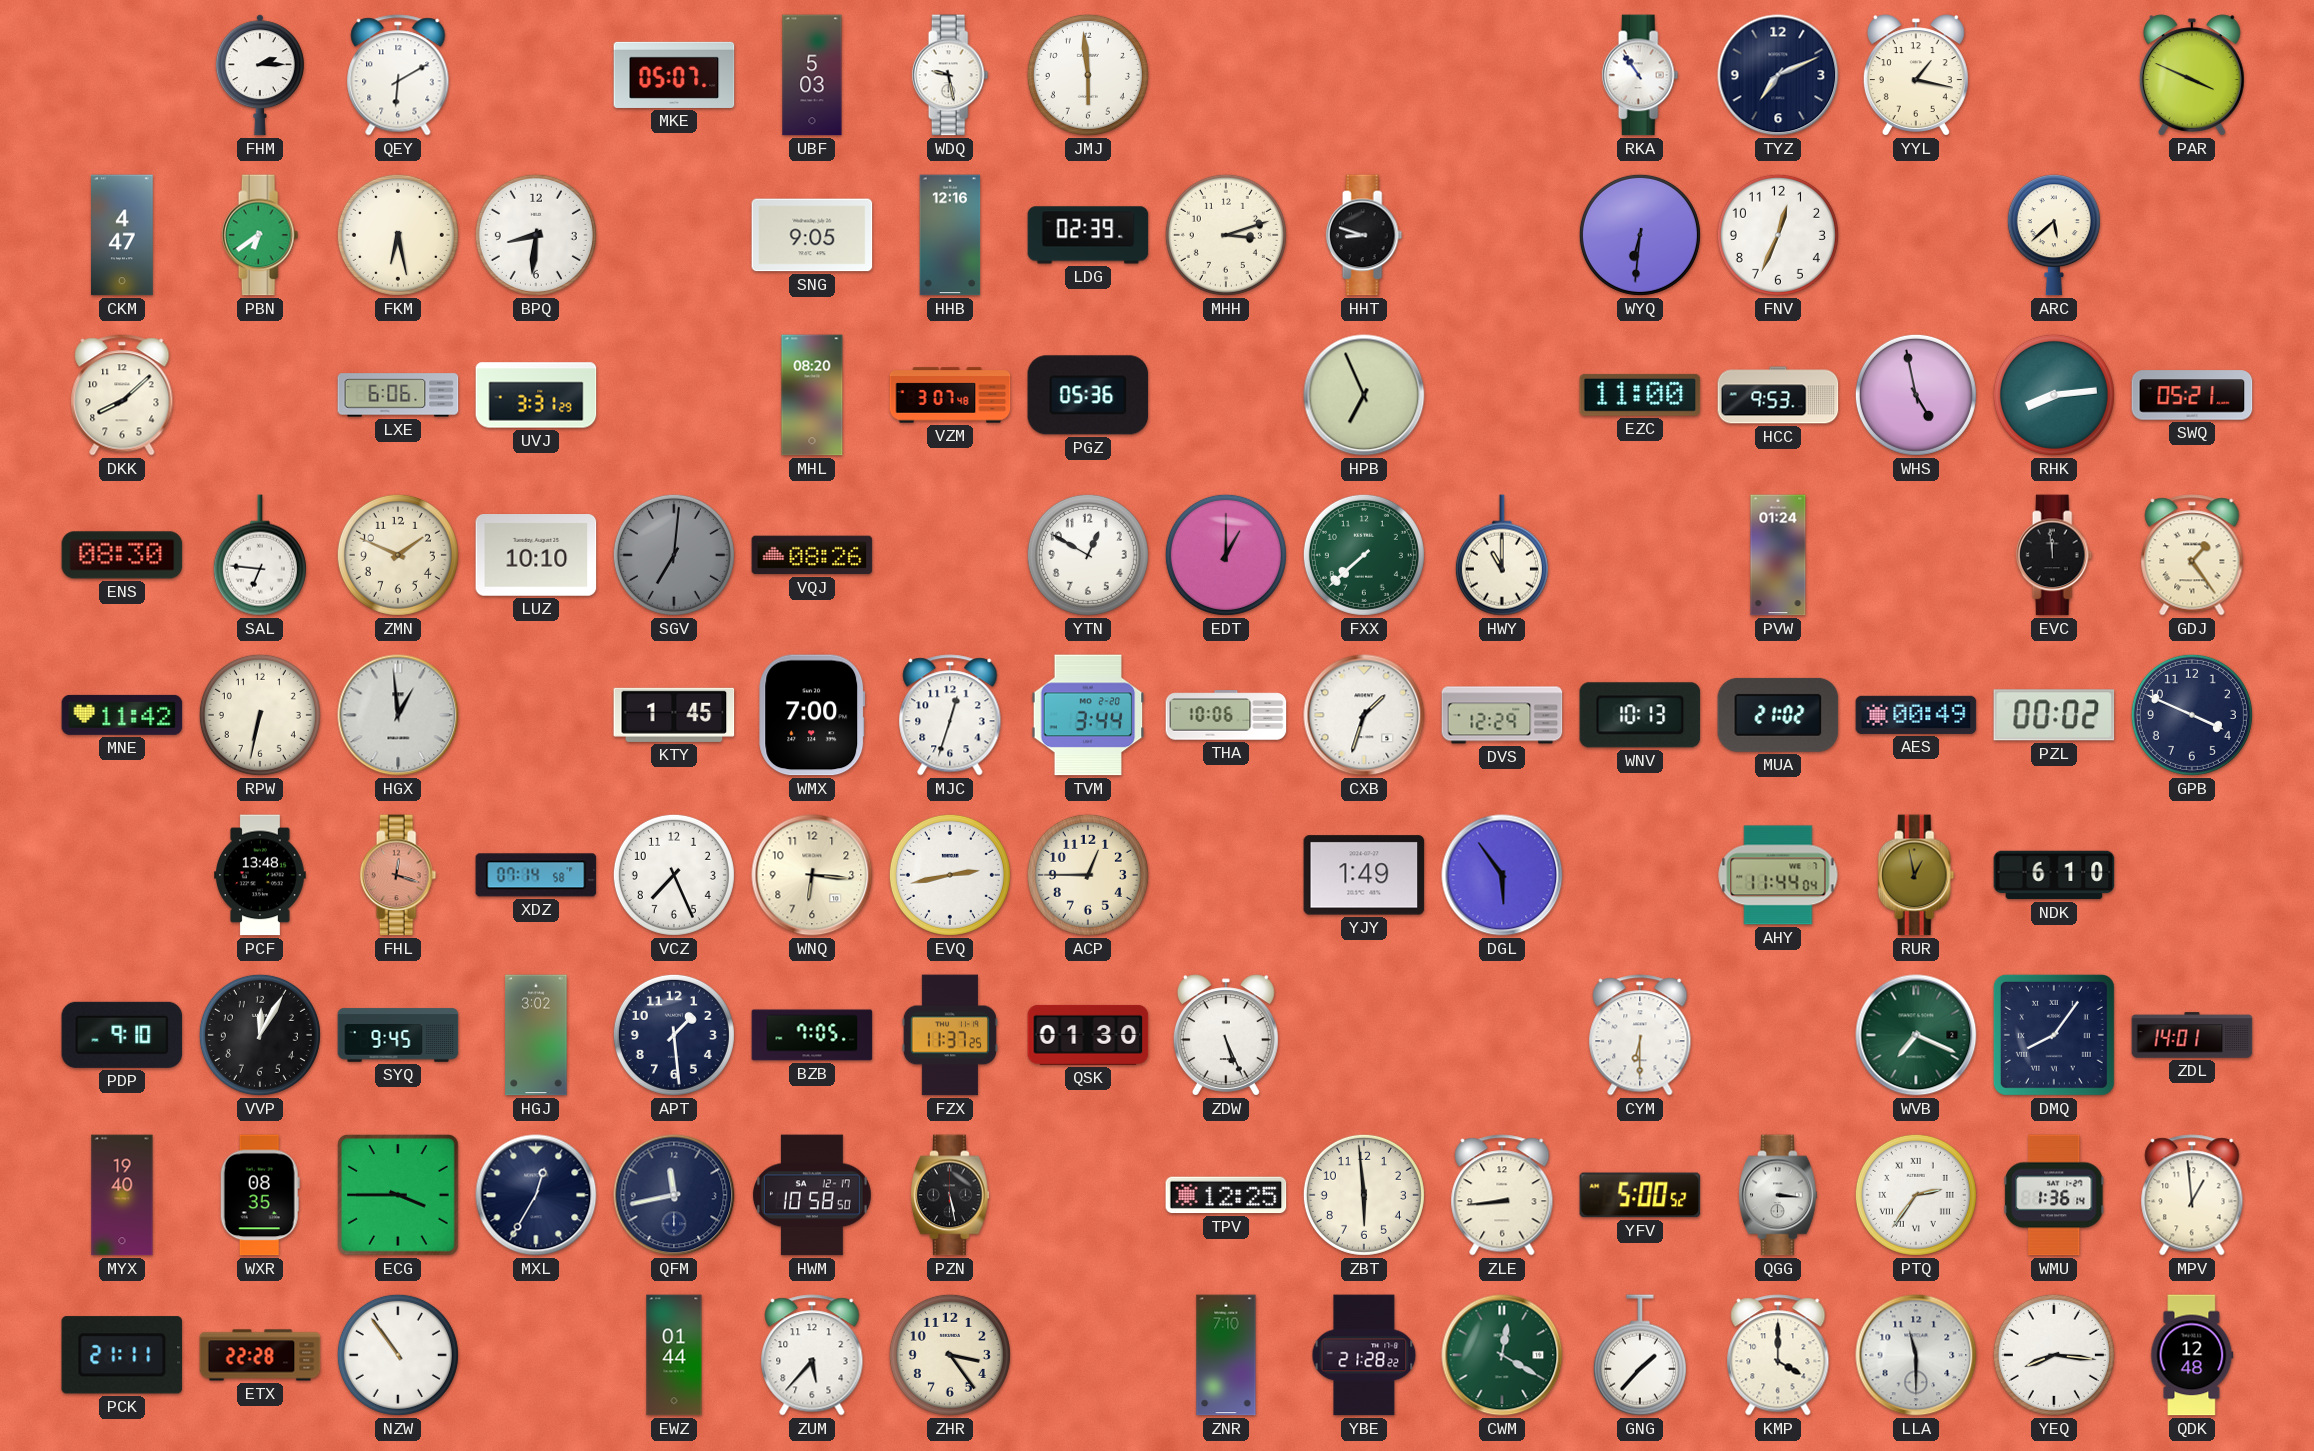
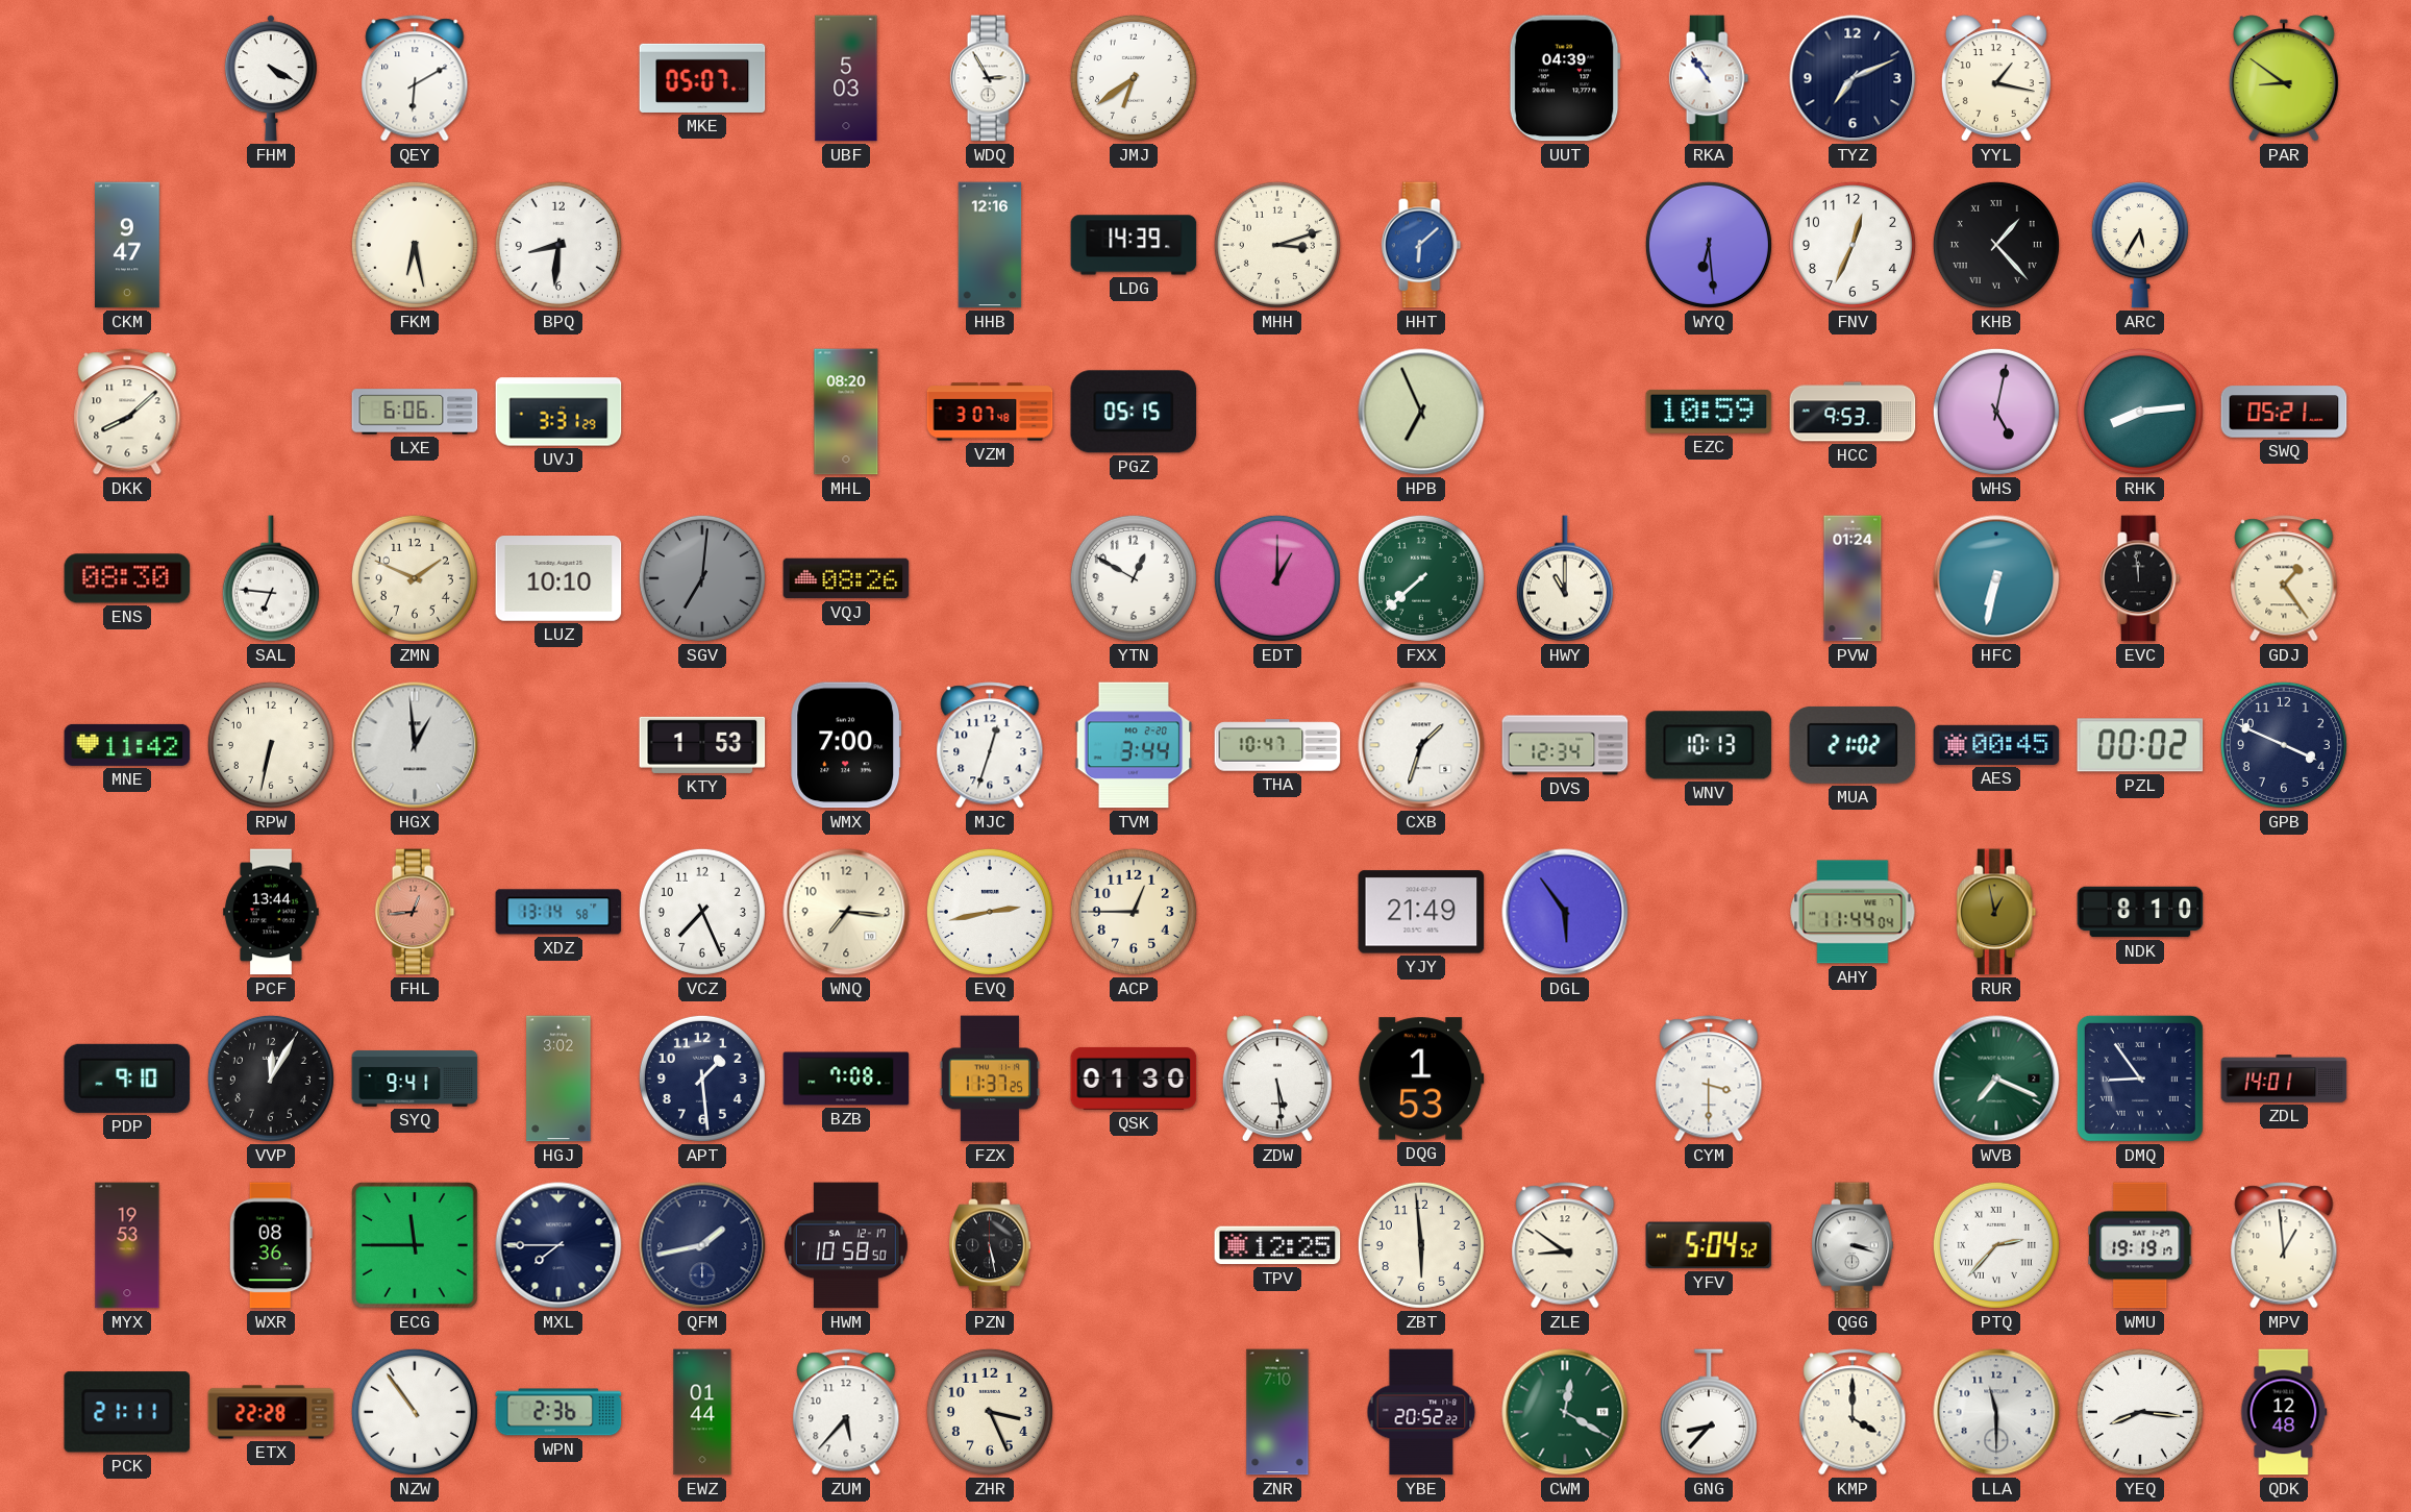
FHM: 2:15 -> 4:20
WDQ: 9:28 -> 2:55
JMJ: 5:59 -> 6:39
UUT: none -> 04:39
PAR: 3:49 -> 8:51
CKM: 4:47 -> 9:47
PBN: 6:39 -> none
SNG: 9:05 -> none
LDG: 02:39 -> 14:39
HHT: 8:48 -> 6:08
HHT dial: black -> blue
WYQ: 6:31 -> 6:29
KHB: none -> 1:23
ARC: 5:38 -> 5:35
PGZ: 05:36 -> 05:15
EZC: 11:00 -> 10:59
WHS: 4:58 -> 5:02
HFC: none -> 6:32
KTY: 1:45 -> 1:53
THA: 10:06 -> 10:47
DVS: 12:29 -> 12:34
AES: 00:49 -> 00:45
PCF: 13:48 -> 13:44
FHL: 12:18 -> 12:44
XDZ: 07:14 -> 13:14
WNQ: 6:16 -> 7:16
YJY: 1:49 -> 21:49
NDK: 6:10 -> 8:10
SYQ: 9:45 -> 9:41
BZB: 7:05 -> 7:08
ZDW: 5:26 -> 5:29
DQG: none -> 1:53
CYM: 6:30 -> 3:30
DMQ: 8:06 -> 8:54
MYX: 19:40 -> 19:53
WXR: 08:35 -> 08:36
ECG: 3:45 -> 11:45
MXL: 12:35 -> 7:45
QFM: 11:43 -> 1:43
ZLE: 8:44 -> 8:51
YFV: 5:00 -> 5:04
QGG: 3:16 -> 3:18
PTQ: 2:36 -> 2:37
WMU: 1:36 -> 19:19
WPN: none -> 2:36
ZHR: 3:24 -> 3:26
YBE: 21:28 -> 20:52
GNG: 1:37 -> 8:37
